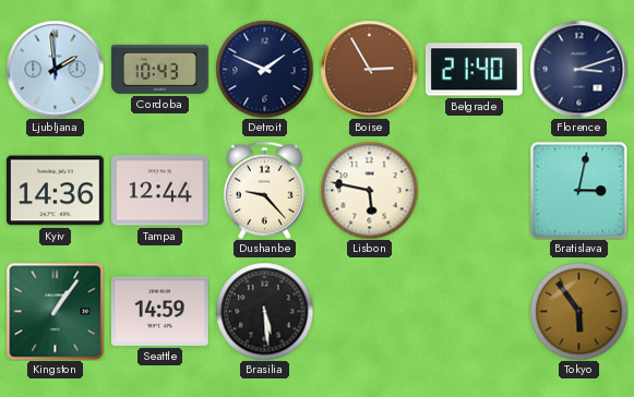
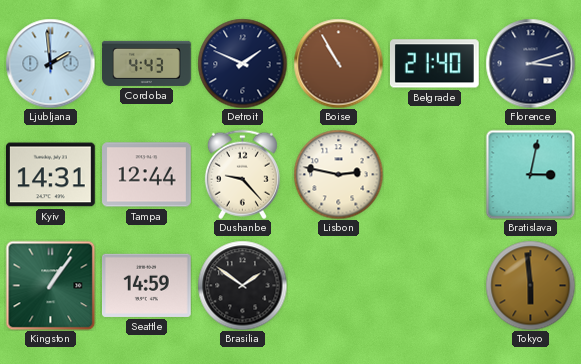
Cordoba: 10:43 -> 4:43
Boise: 2:55 -> 10:55
Kyiv: 14:36 -> 14:31
Lisbon: 5:47 -> 2:47
Brasilia: 5:29 -> 1:51
Tokyo: 5:54 -> 5:59
